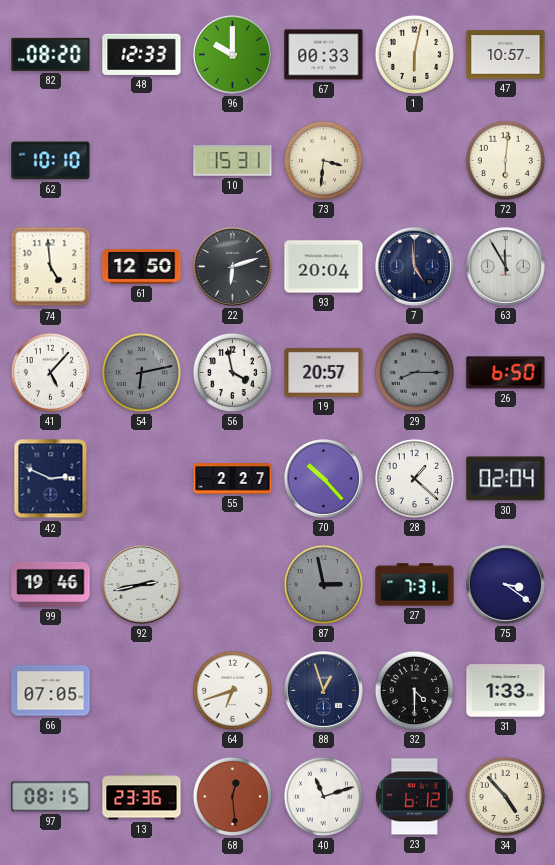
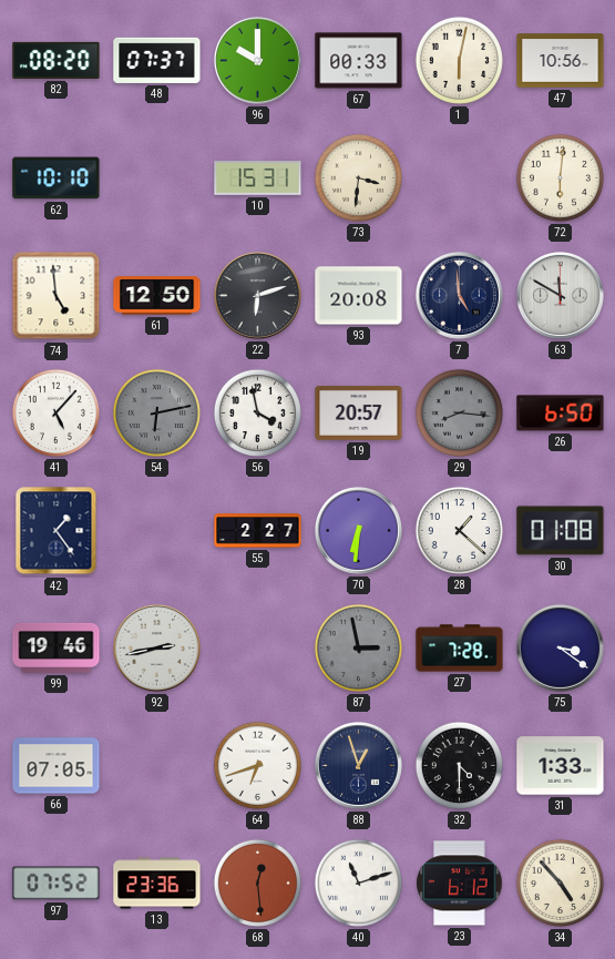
48: 12:33 -> 07:37
47: 10:57 -> 10:56
93: 20:04 -> 20:08
63: 11:55 -> 11:50
29: 8:15 -> 8:16
42: 2:49 -> 1:24
70: 10:23 -> 6:31
30: 02:04 -> 01:08
27: 7:31 -> 7:28
97: 08:15 -> 07:52
